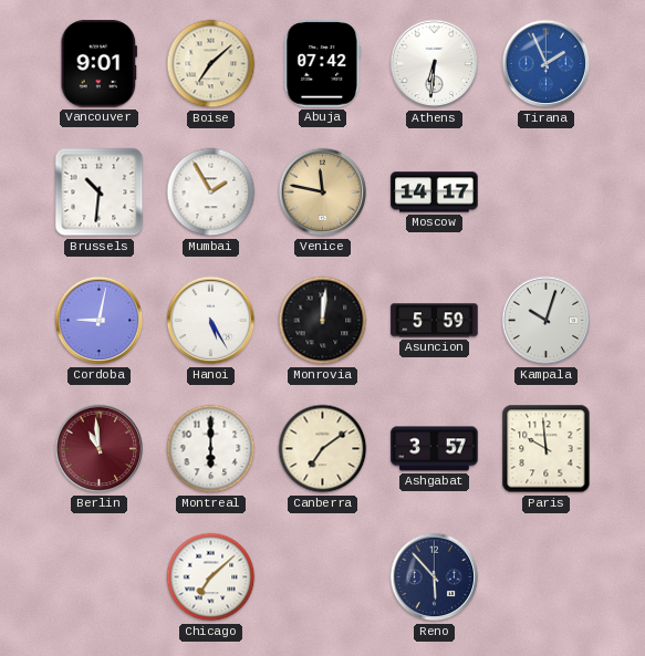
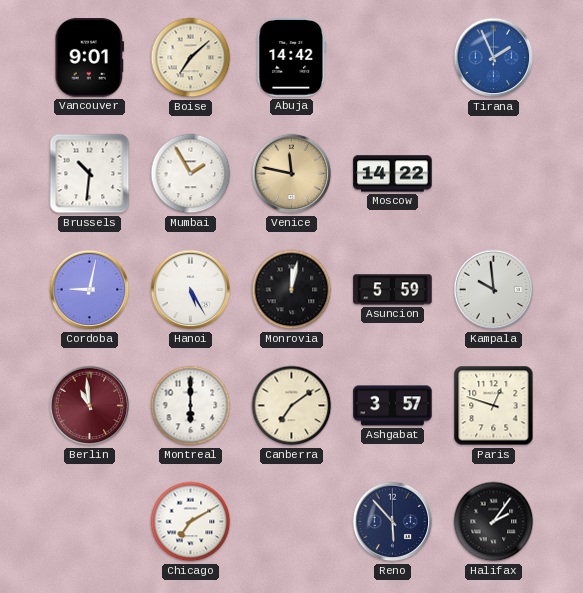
Abuja: 07:42 -> 14:42
Athens: 6:31 -> none
Moscow: 14:17 -> 14:22
Monrovia: 12:01 -> 12:02
Kampala: 10:03 -> 9:59
Paris: 9:59 -> 12:48
Chicago: 7:08 -> 7:10
Halifax: none -> 2:06
